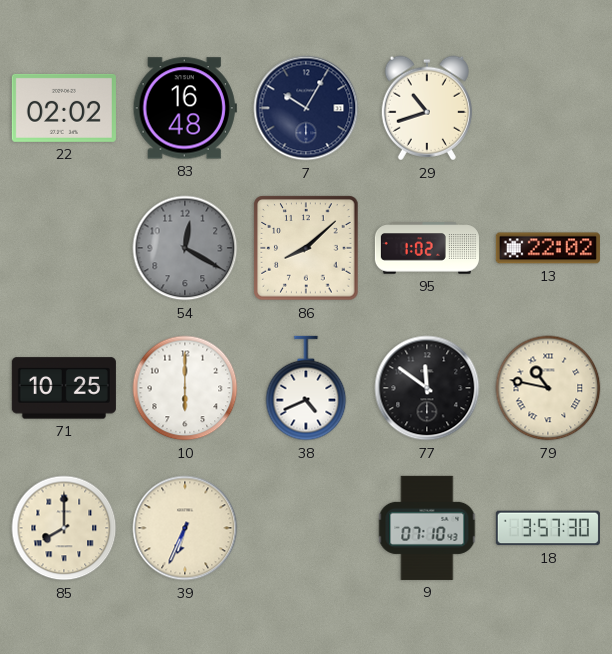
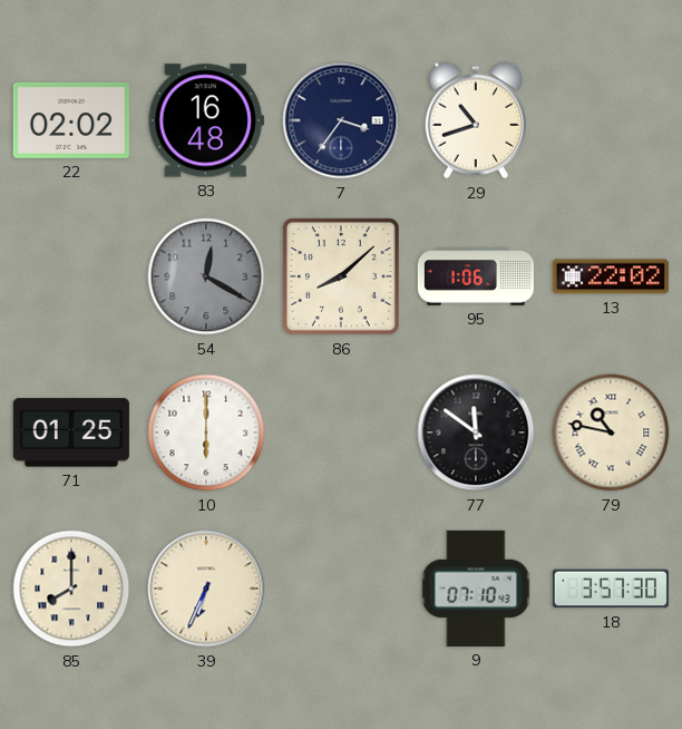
7: 10:05 -> 3:36
95: 1:02 -> 1:06
71: 10:25 -> 01:25
38: 4:41 -> none
